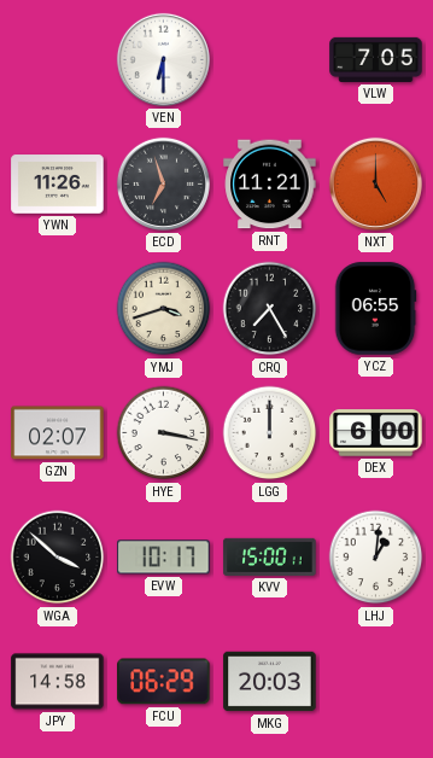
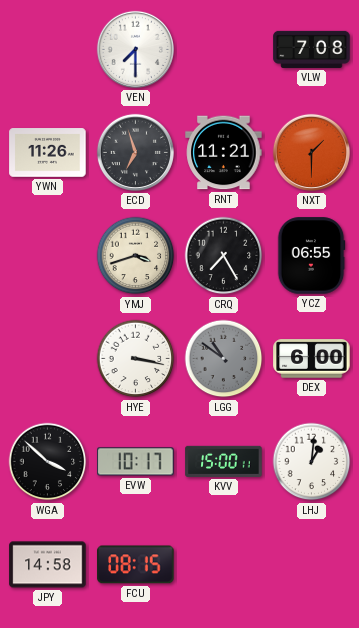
VEN: 6:30 -> 7:30
VLW: 7:05 -> 7:08
NXT: 5:00 -> 1:30
GZN: 02:07 -> none
LGG: 12:00 -> 10:51
LGG dial: white -> grey
FCU: 06:29 -> 08:15
MKG: 20:03 -> none
